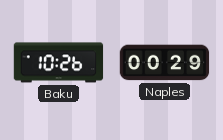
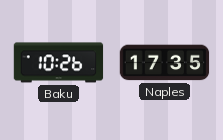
Naples: 00:29 -> 17:35
